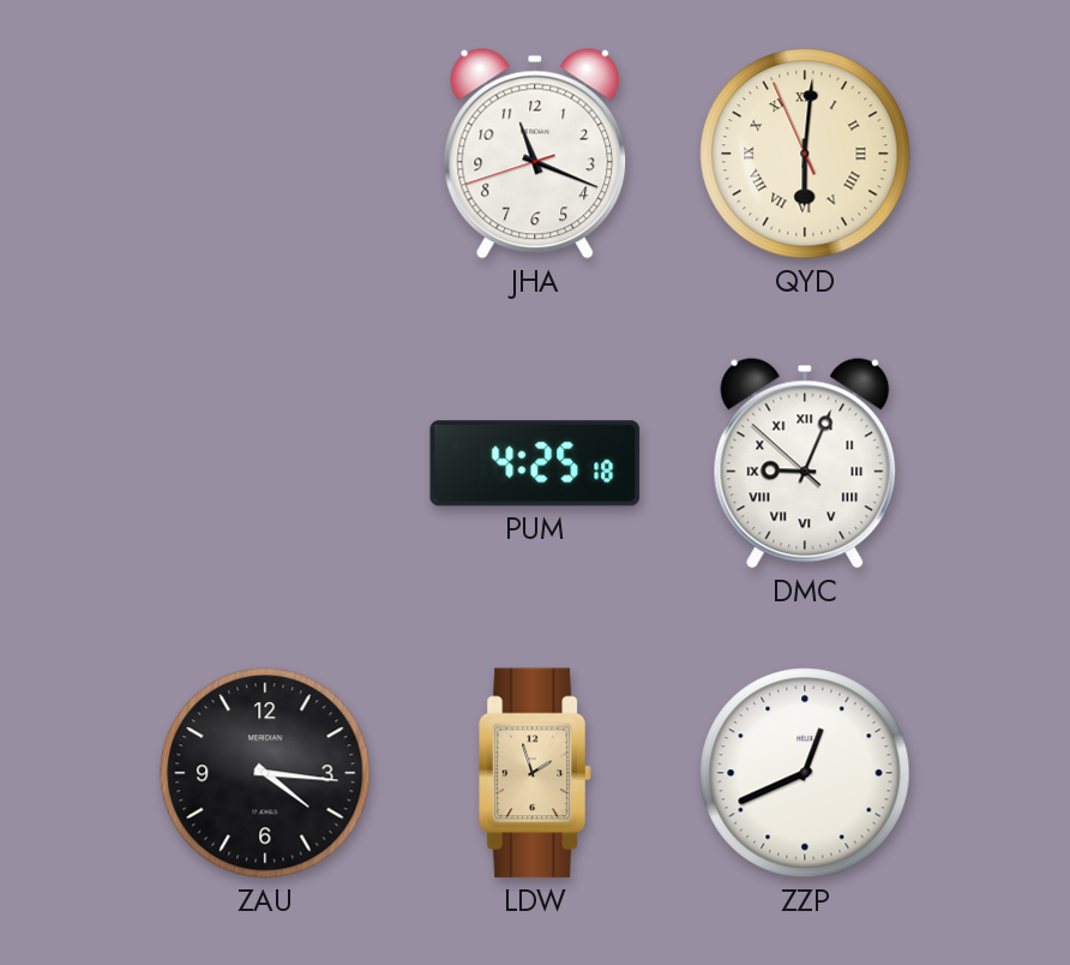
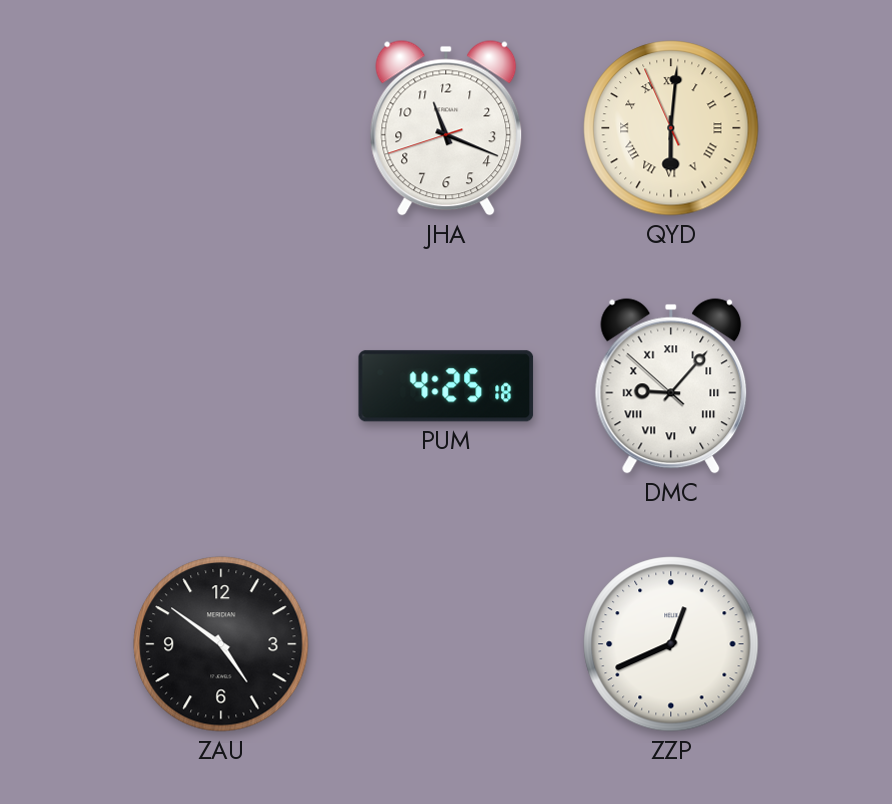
DMC: 9:03 -> 9:06
ZAU: 4:16 -> 4:51
LDW: 1:57 -> none
